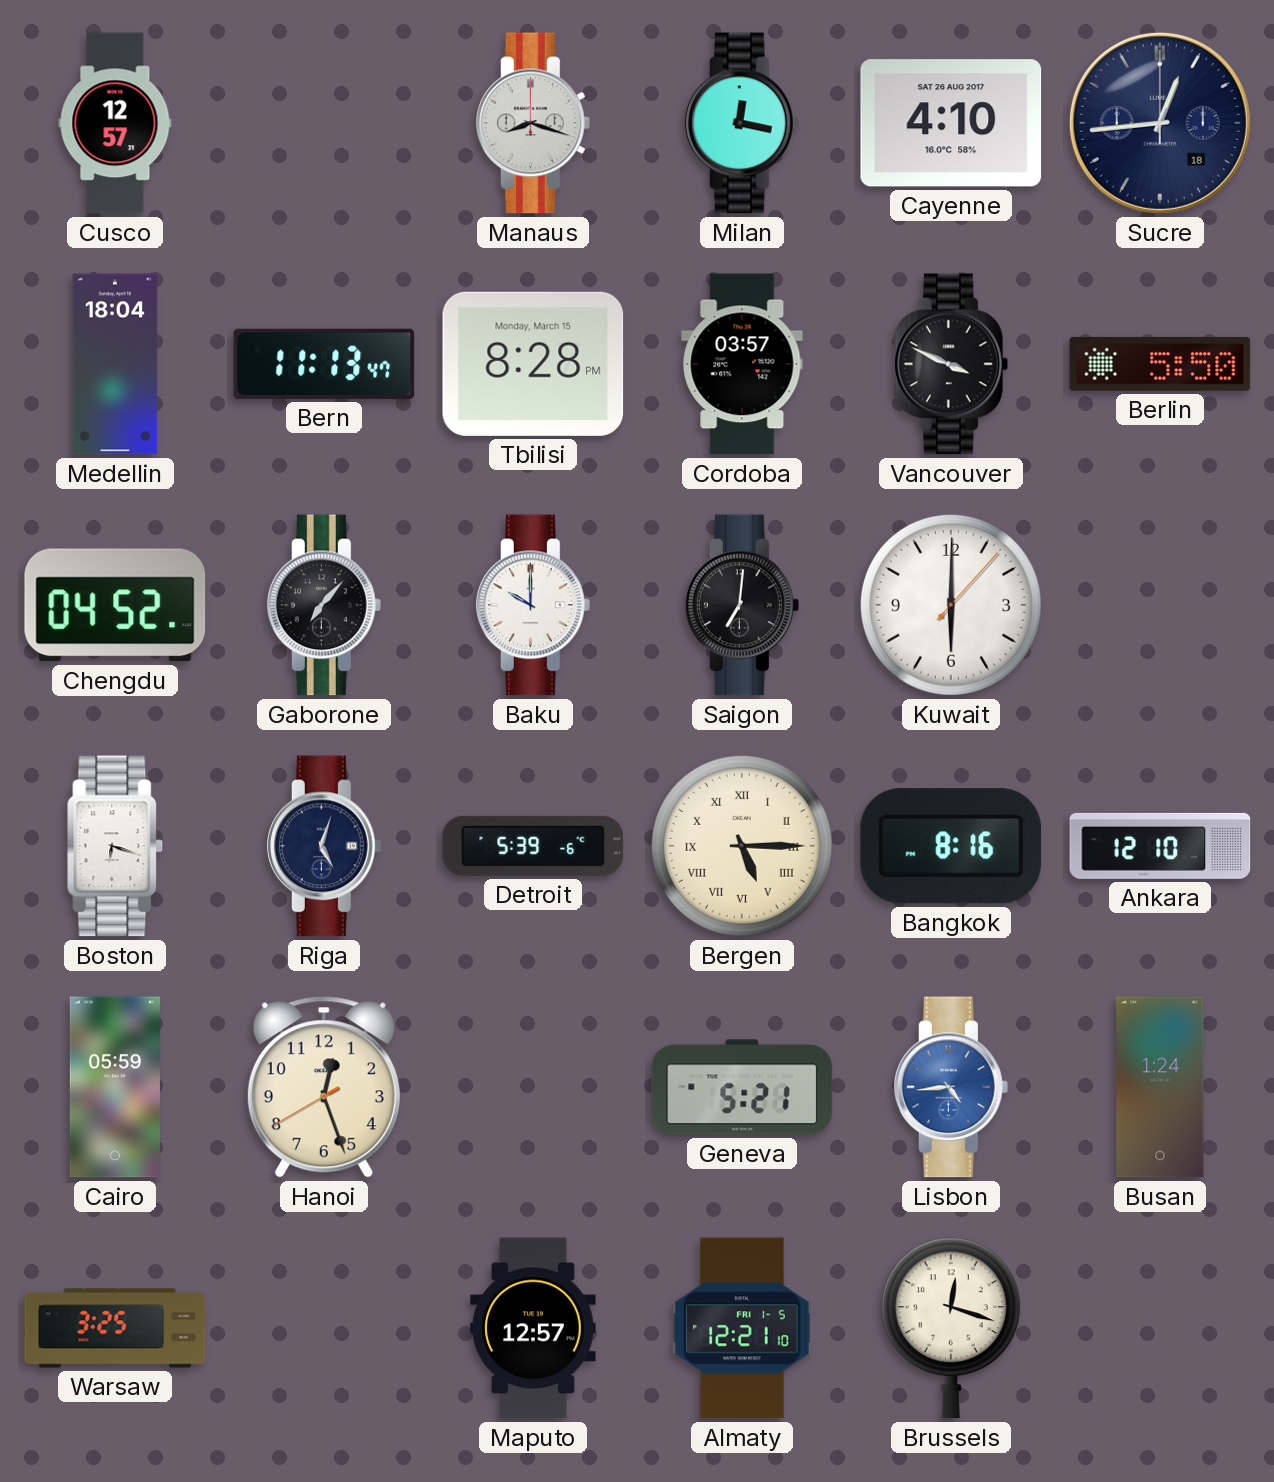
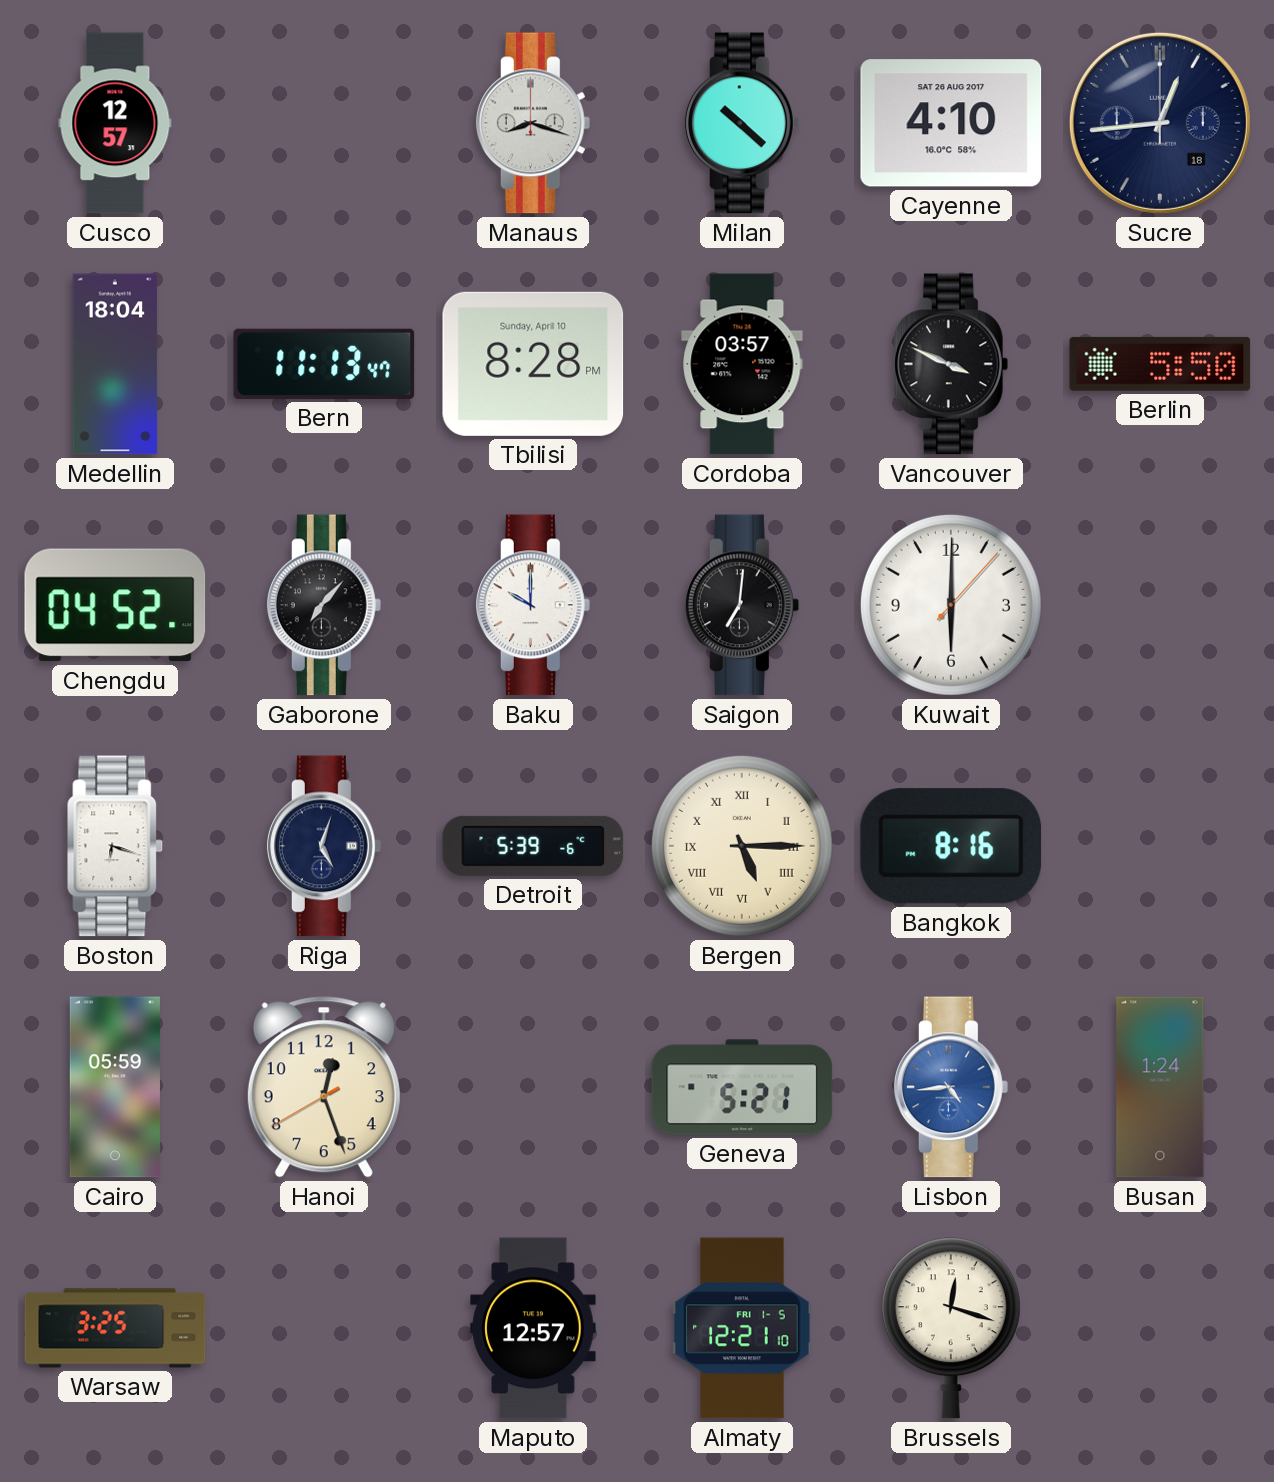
Milan: 12:17 -> 10:22
Tbilisi date: Monday, March 15 -> Sunday, April 10
Ankara: 12:10 -> none
